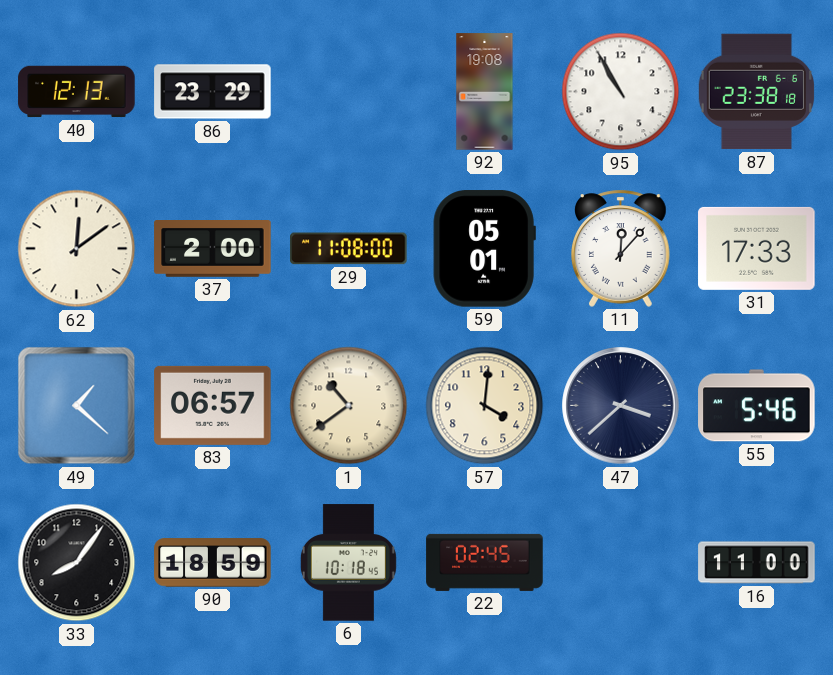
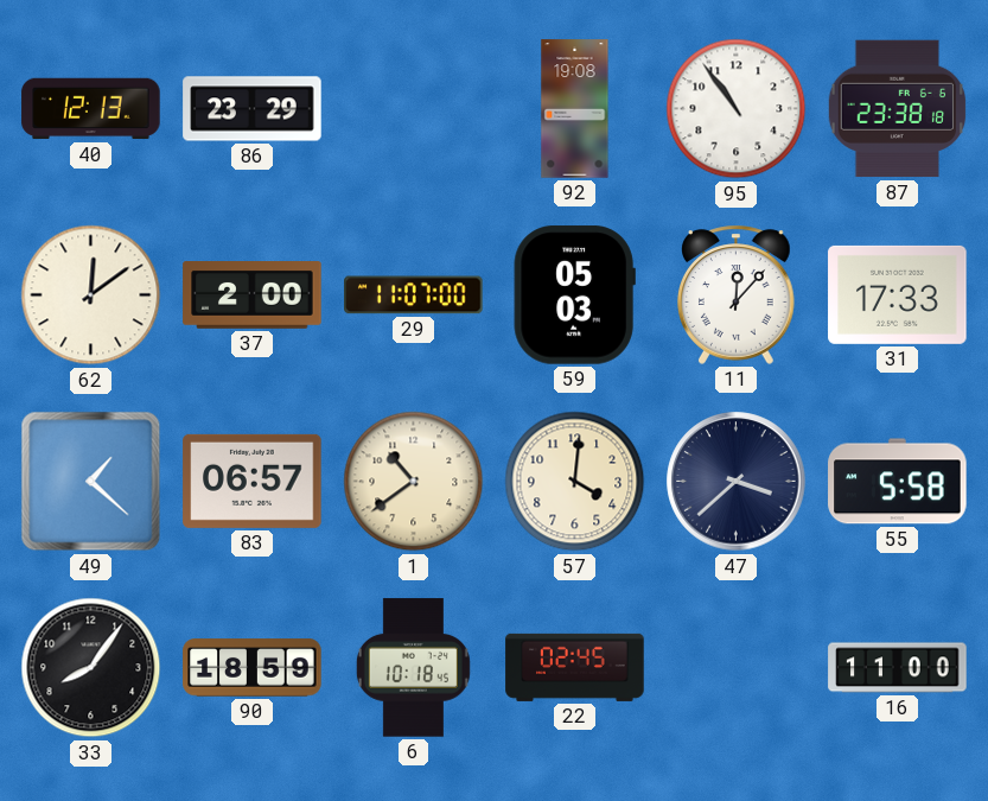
95: 10:55 -> 10:54
29: 11:08 -> 11:07
59: 05:01 -> 05:03
55: 5:46 -> 5:58
